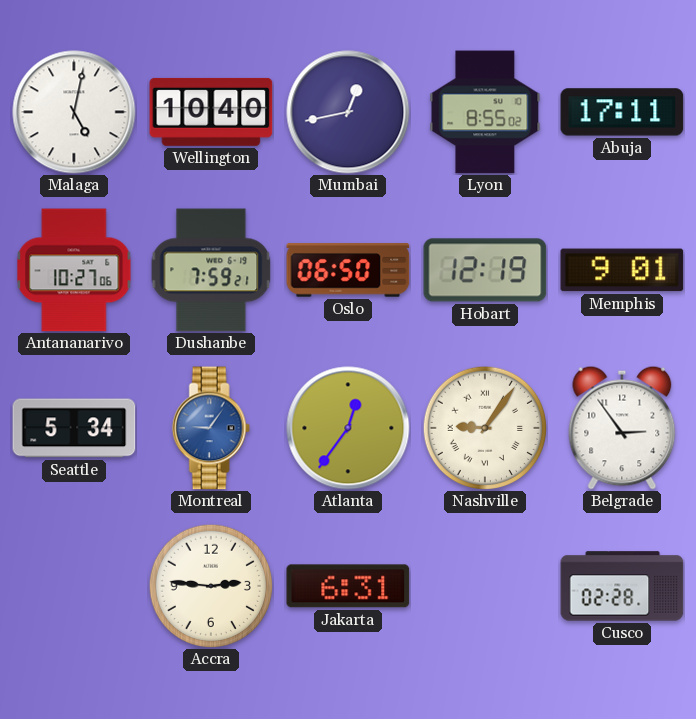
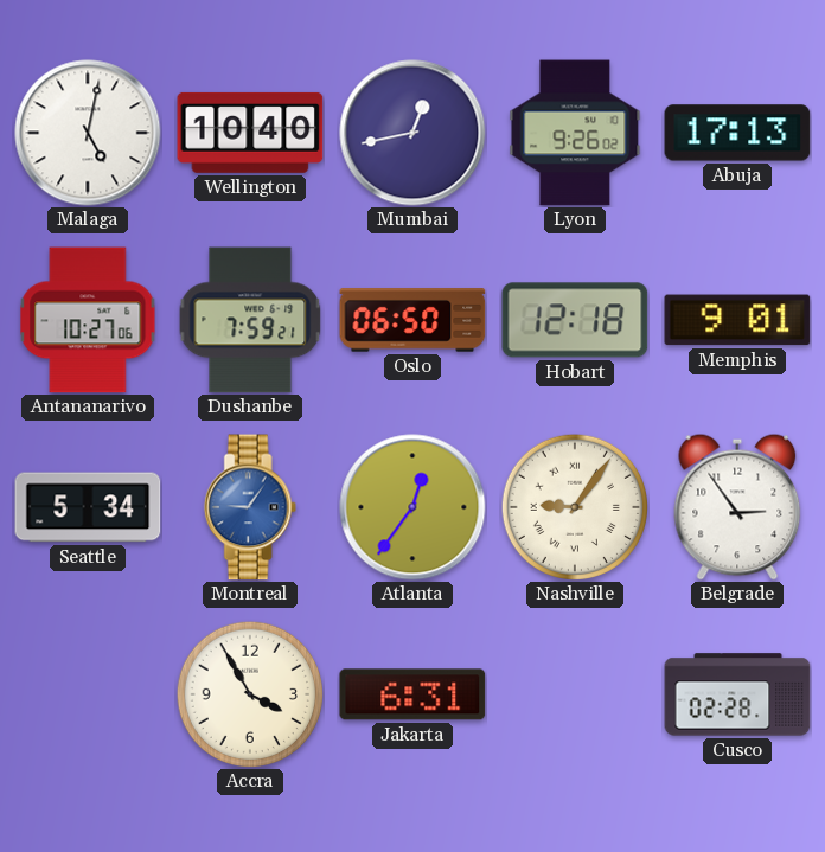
Lyon: 8:55 -> 9:26
Abuja: 17:11 -> 17:13
Hobart: 12:19 -> 12:18
Accra: 2:46 -> 3:55
